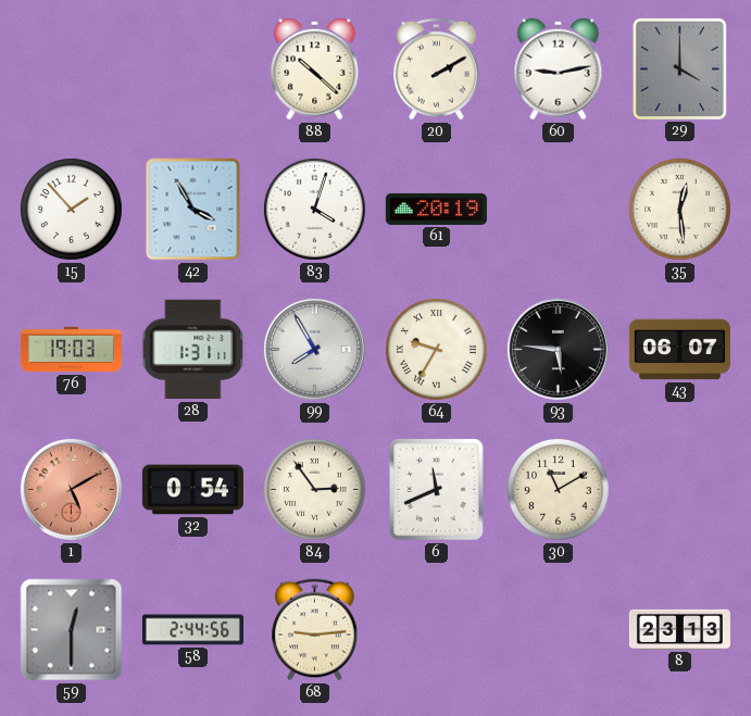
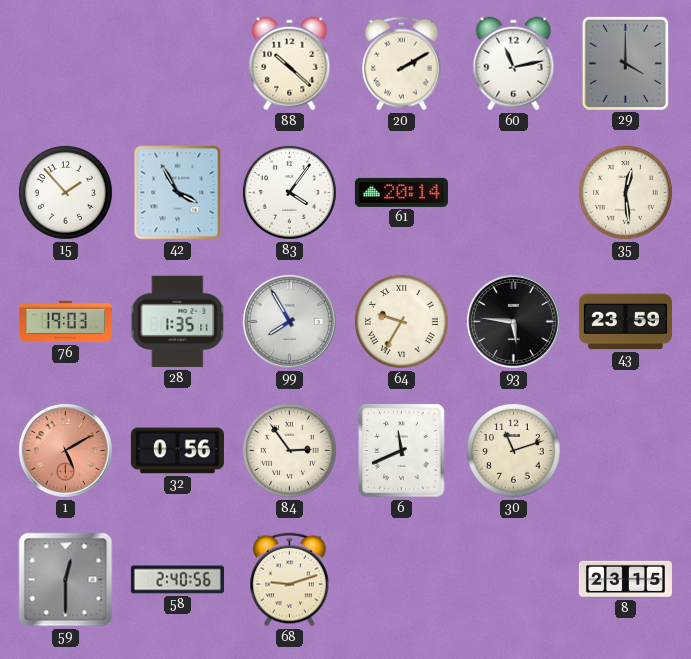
60: 9:13 -> 11:13
83: 4:03 -> 4:06
61: 20:19 -> 20:14
28: 1:31 -> 1:35
43: 06:07 -> 23:59
32: 0:54 -> 0:56
30: 11:10 -> 11:12
58: 2:44 -> 2:40
68: 9:14 -> 9:12
8: 23:13 -> 23:15
